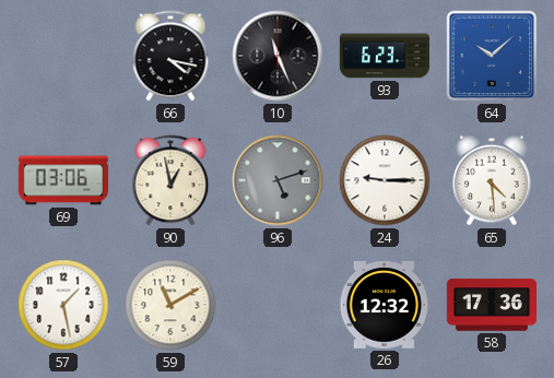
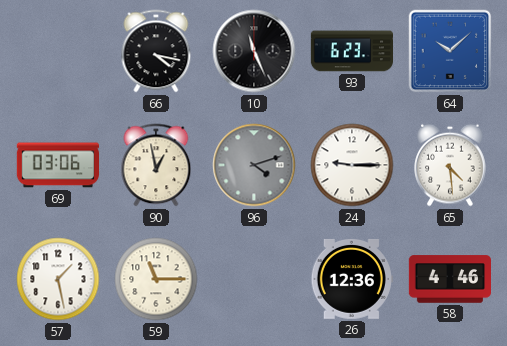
96: 5:12 -> 4:12
59: 11:10 -> 11:15
26: 12:32 -> 12:36
58: 17:36 -> 4:46
